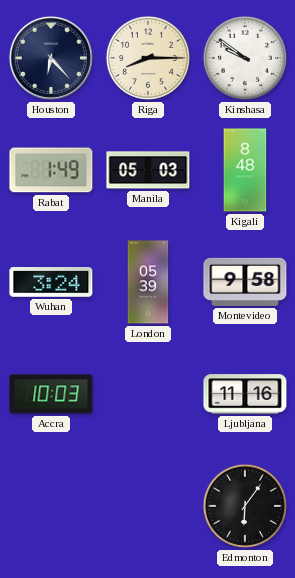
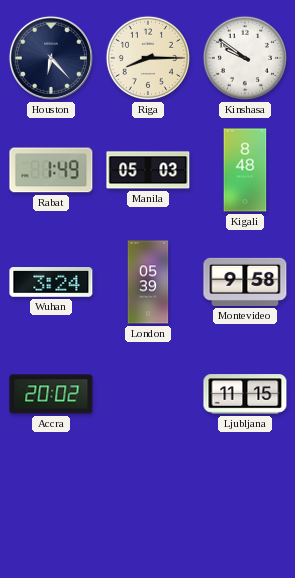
Accra: 10:03 -> 20:02
Ljubljana: 11:16 -> 11:15
Edmonton: 6:06 -> none
